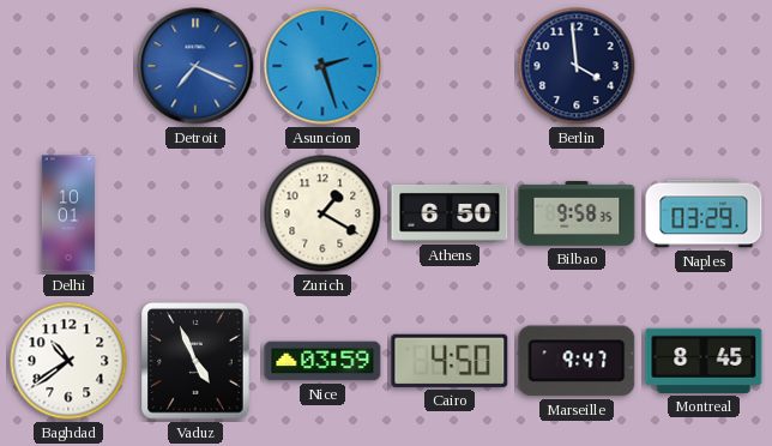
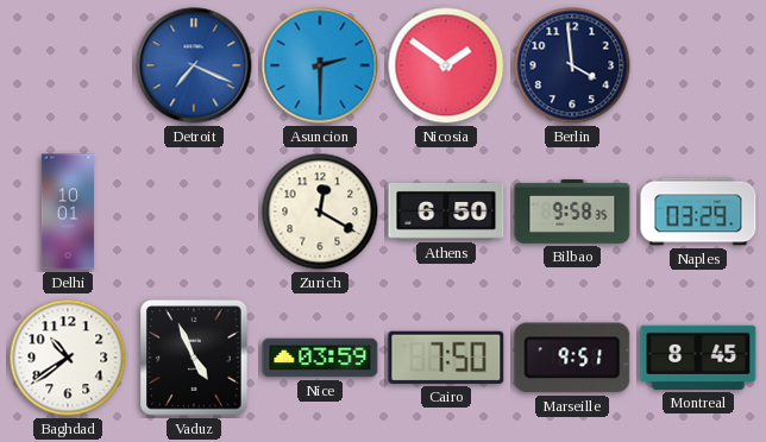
Asuncion: 2:27 -> 2:30
Nicosia: none -> 1:51
Zurich: 1:20 -> 12:20
Cairo: 4:50 -> 7:50
Marseille: 9:47 -> 9:51
